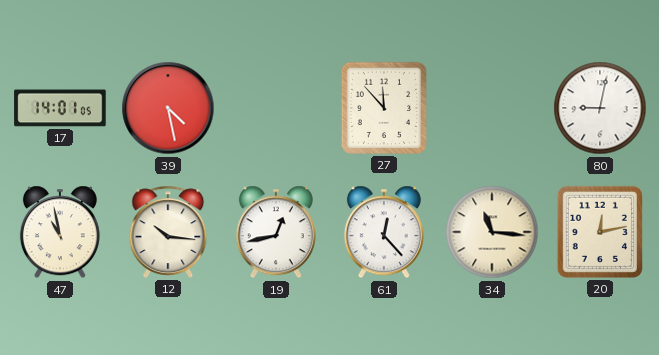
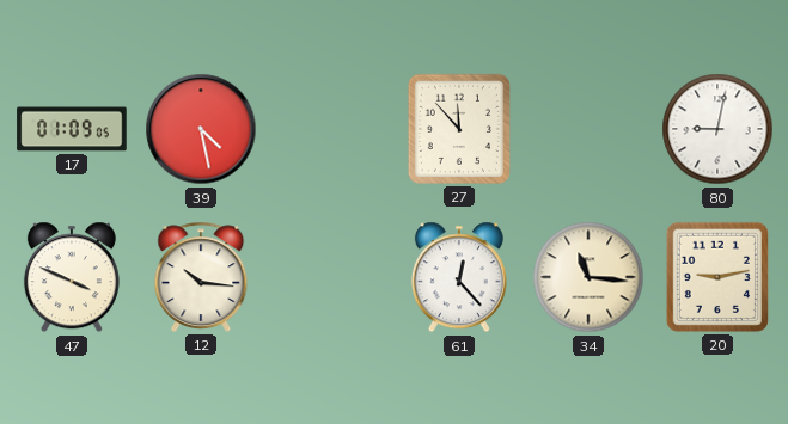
17: 14:01 -> 01:09
47: 10:58 -> 3:49
19: 12:43 -> none
20: 12:13 -> 9:13
